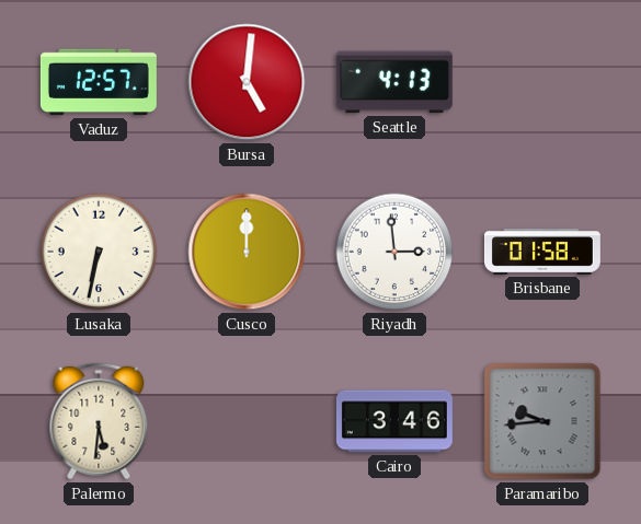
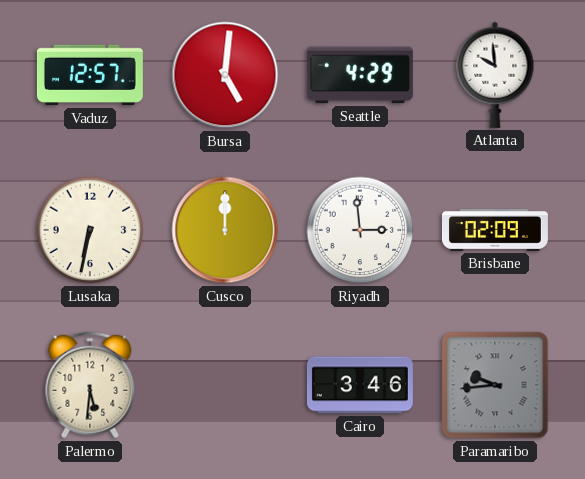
Seattle: 4:13 -> 4:29
Atlanta: none -> 9:59
Brisbane: 01:58 -> 02:09
